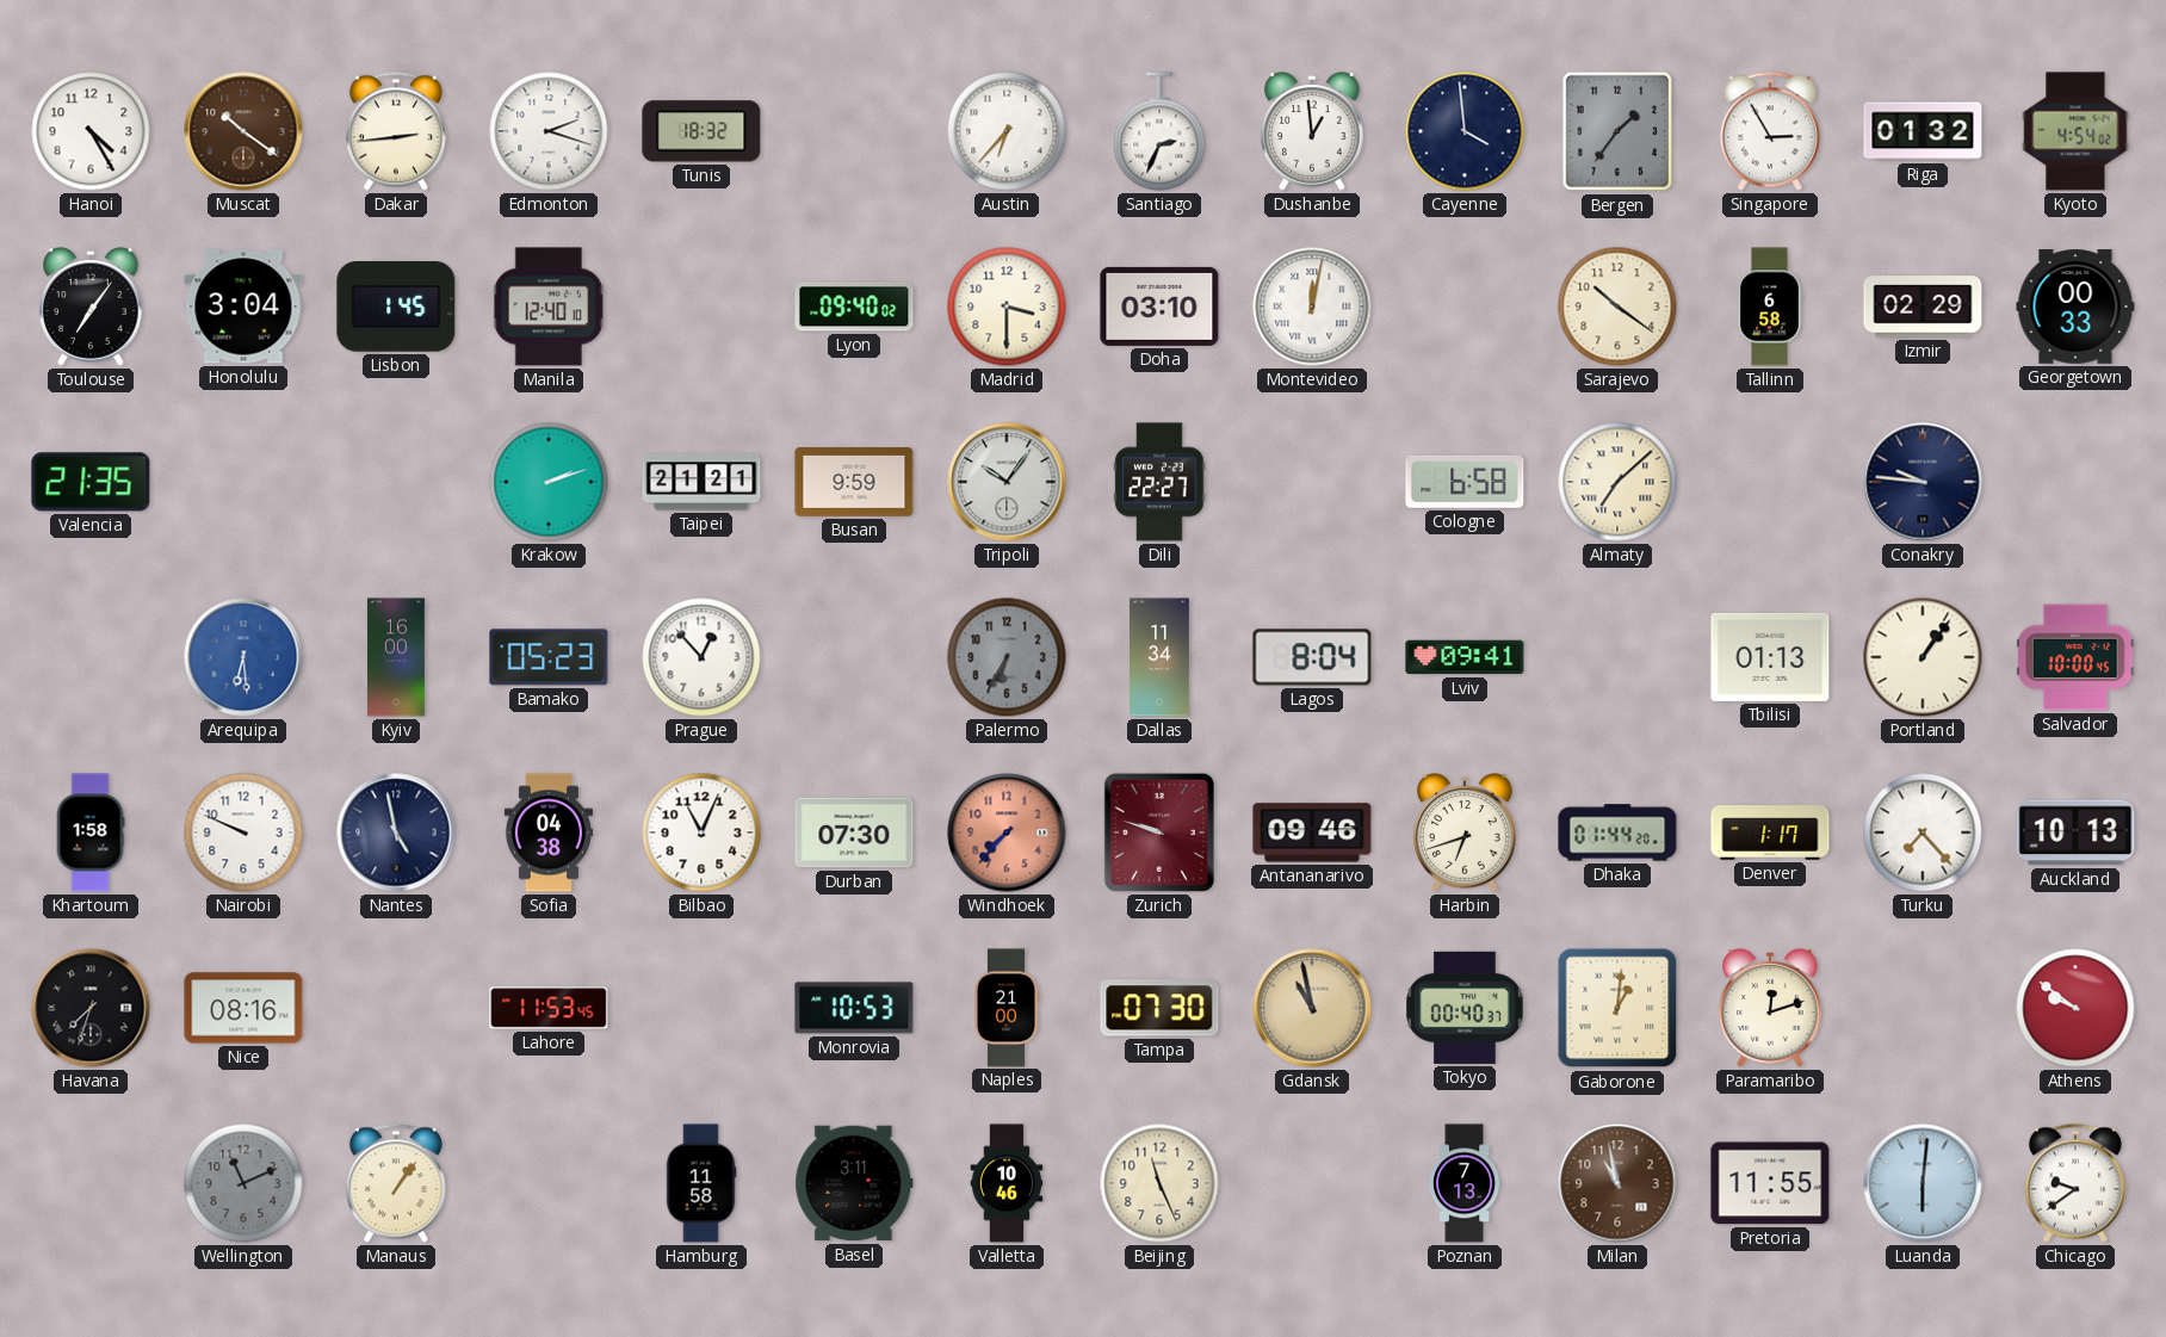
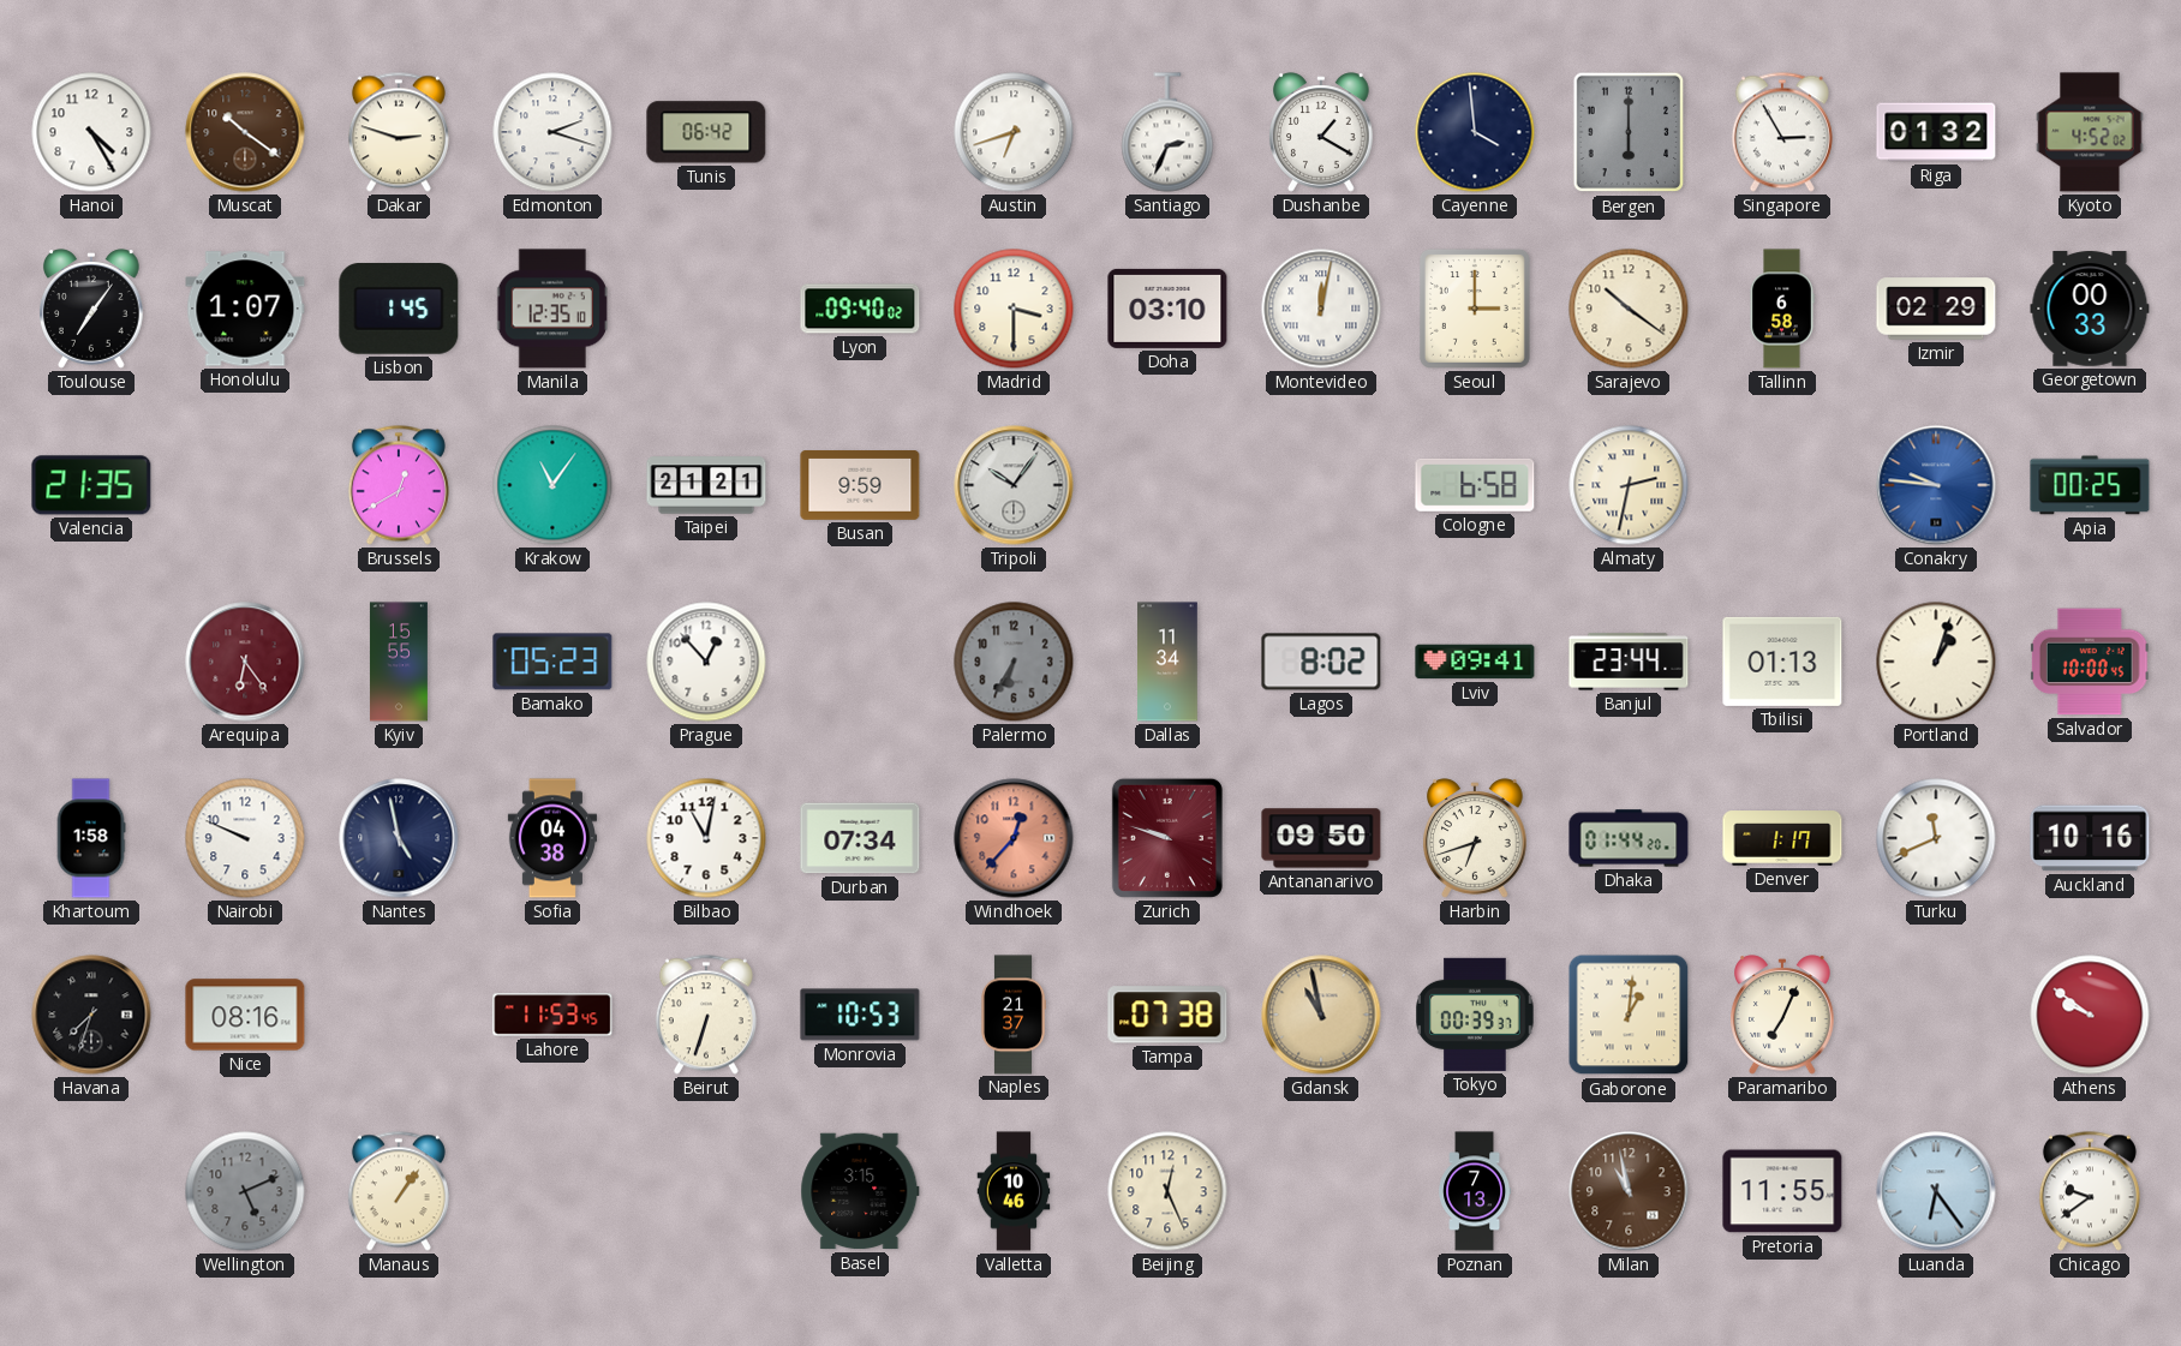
Dakar: 2:44 -> 2:48
Tunis: 18:32 -> 06:42
Austin: 6:37 -> 6:42
Dushanbe: 12:59 -> 1:20
Bergen: 1:36 -> 6:00
Kyoto: 4:54 -> 4:52
Honolulu: 3:04 -> 1:07
Manila: 12:40 -> 12:35
Seoul: none -> 3:00
Brussels: none -> 12:40
Krakow: 2:12 -> 11:06
Dili: 22:27 -> none
Almaty: 7:08 -> 2:32
Conakry dial: navy -> blue
Apia: none -> 00:25
Arequipa: 6:29 -> 6:24
Arequipa dial: blue -> burgundy
Kyiv: 16:00 -> 15:55
Lagos: 8:04 -> 8:02
Banjul: none -> 23:44
Portland: 1:06 -> 1:03
Bilbao: 11:04 -> 11:02
Durban: 07:30 -> 07:34
Windhoek: 7:37 -> 12:37
Antananarivo: 09:46 -> 09:50
Turku: 7:23 -> 11:41
Auckland: 10:13 -> 10:16
Beirut: none -> 6:33
Naples: 21:00 -> 21:37
Tampa: 07:30 -> 07:38
Tokyo: 00:40 -> 00:39
Paramaribo: 12:12 -> 7:04
Wellington: 11:11 -> 5:11
Hamburg: 11:58 -> none
Basel: 3:11 -> 3:15
Beijing: 11:26 -> 12:26
Luanda: 6:01 -> 6:24
